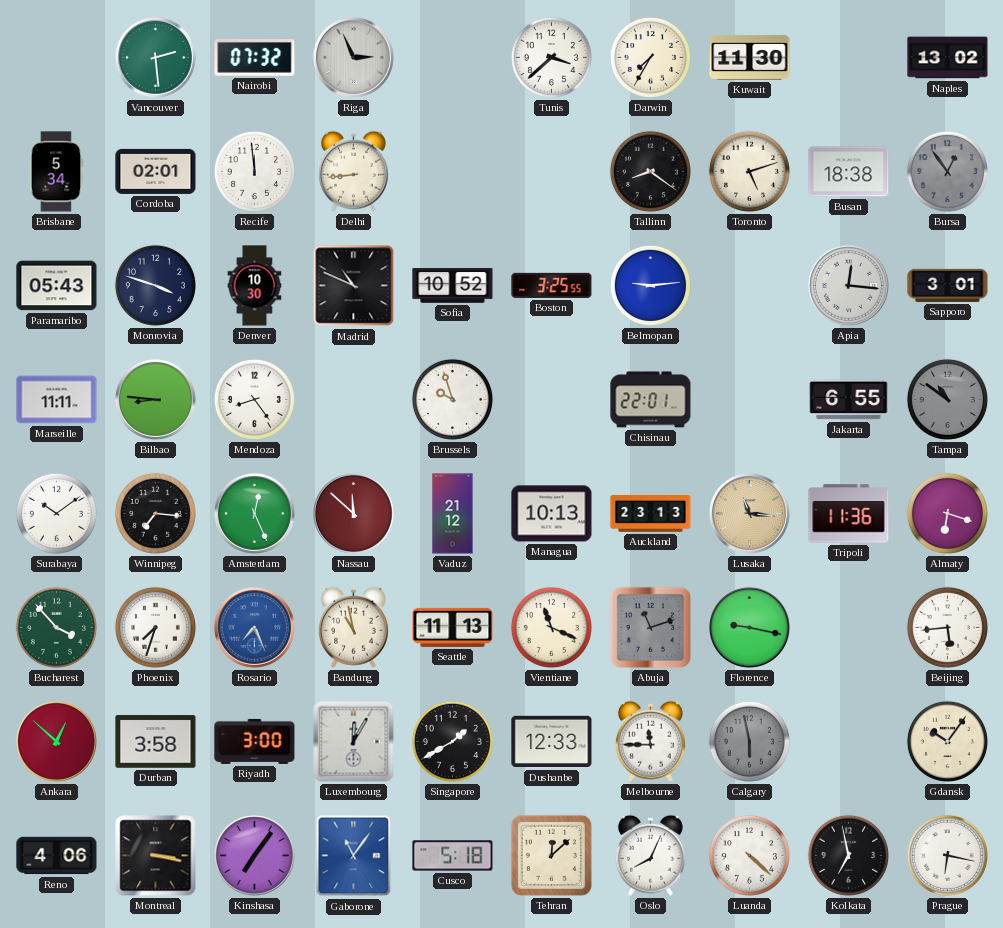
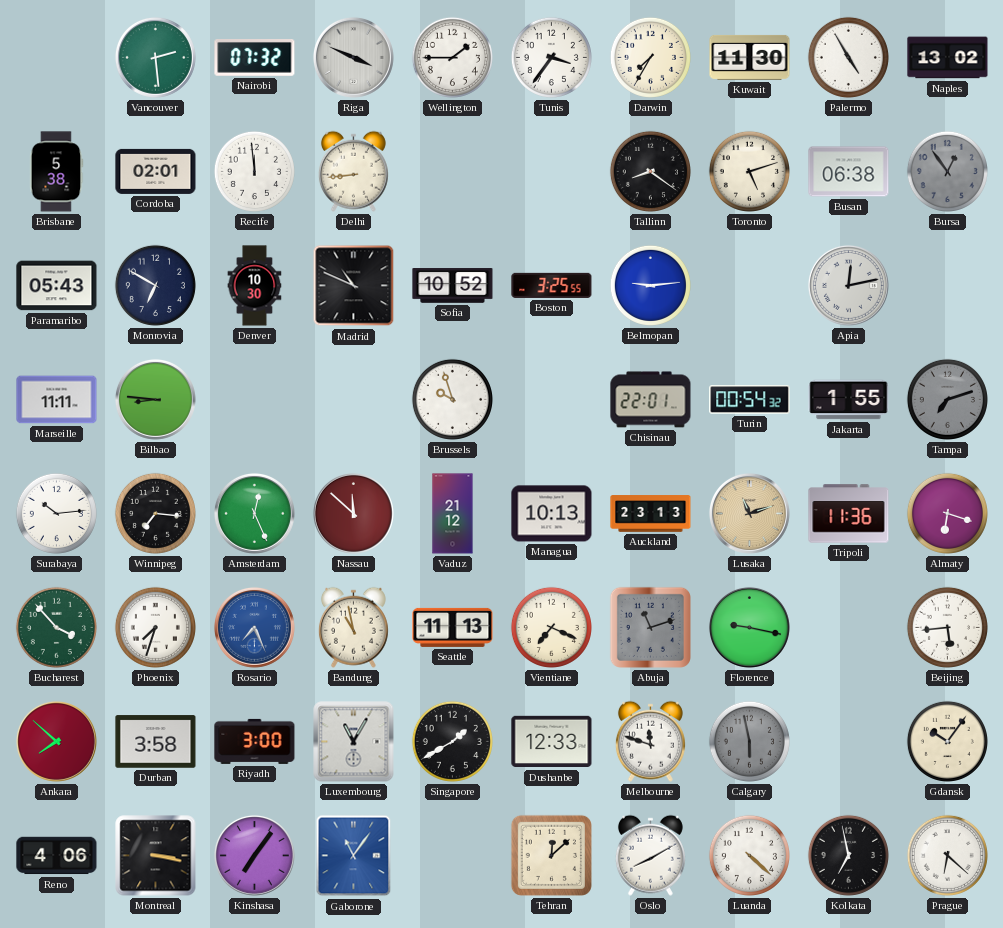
Riga: 2:56 -> 3:49
Wellington: none -> 1:45
Tunis: 3:38 -> 3:36
Palermo: none -> 4:55
Brisbane: 5:34 -> 5:38
Busan: 18:38 -> 06:38
Monrovia: 3:48 -> 6:50
Apia: 12:16 -> 12:13
Sapporo: 3:01 -> none
Mendoza: 8:24 -> none
Turin: none -> 00:54
Jakarta: 6:55 -> 1:55
Tampa: 10:51 -> 7:12
Surabaya: 10:09 -> 10:14
Lusaka: 11:16 -> 11:12
Vientiane: 11:19 -> 7:19
Ankara: 12:52 -> 7:52
Luxembourg: 12:05 -> 11:05
Melbourne: 11:45 -> 11:48
Cusco: 5:18 -> none
Oslo: 8:04 -> 8:10
Prague: 6:17 -> 6:22
